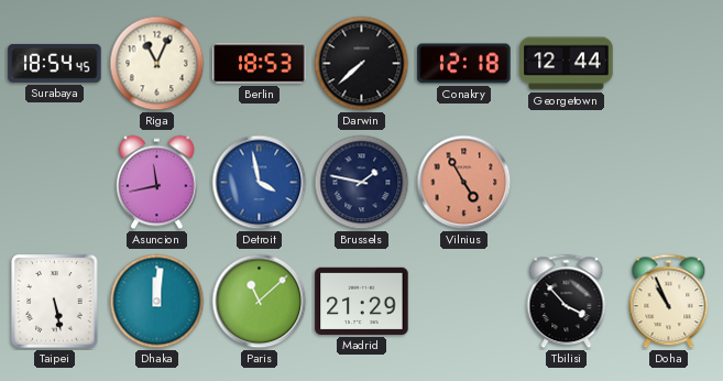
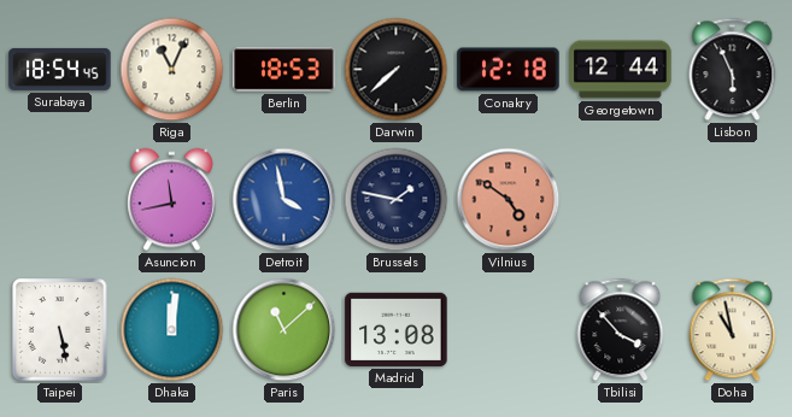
Lisbon: none -> 5:56
Vilnius: 4:55 -> 4:51
Madrid: 21:29 -> 13:08
Doha: 10:56 -> 10:58
